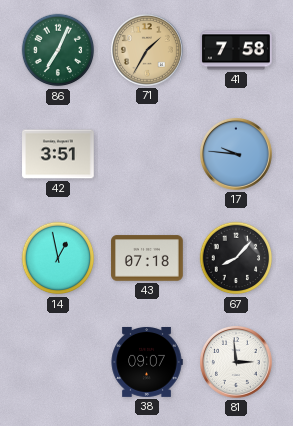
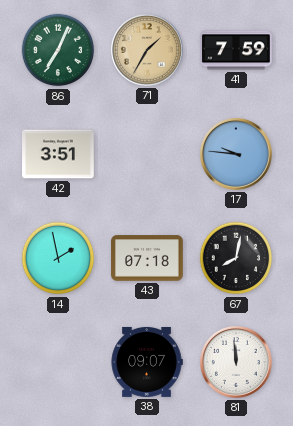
41: 7:58 -> 7:59
14: 12:58 -> 1:58
67: 8:07 -> 8:02
81: 2:59 -> 11:59
